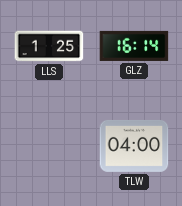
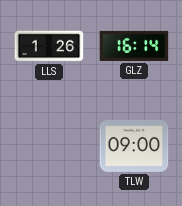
LLS: 1:25 -> 1:26
TLW: 04:00 -> 09:00
